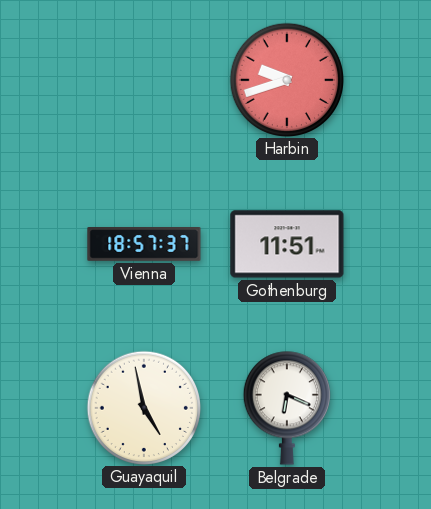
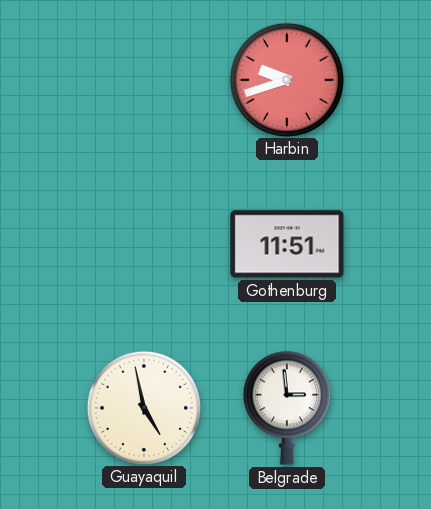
Vienna: 18:57 -> none
Belgrade: 6:19 -> 2:59
